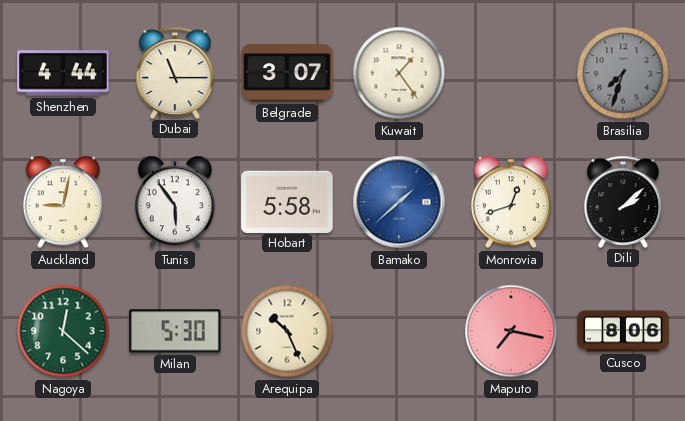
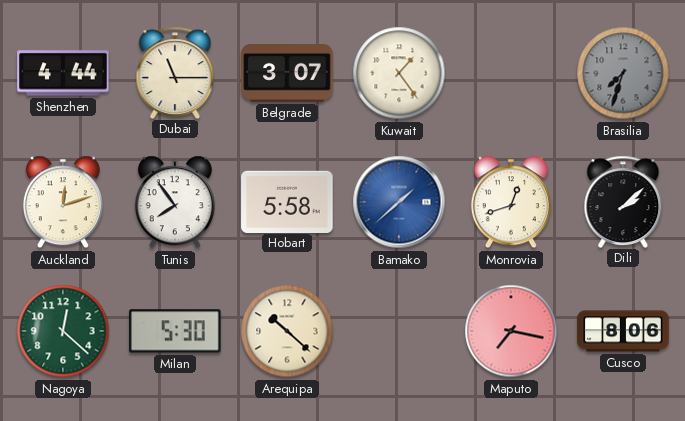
Auckland: 9:02 -> 12:12
Tunis: 5:54 -> 7:54
Arequipa: 10:26 -> 10:22
